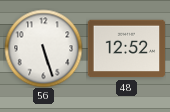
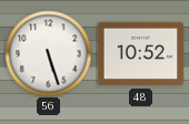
48: 12:52 -> 10:52
